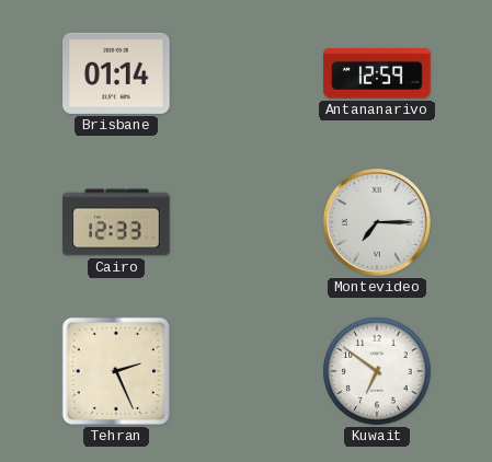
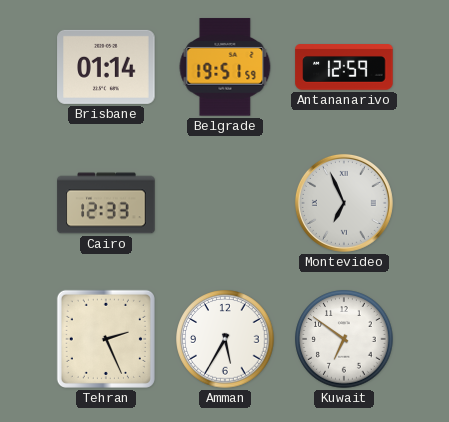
Belgrade: none -> 19:51
Montevideo: 7:15 -> 6:56
Amman: none -> 5:35
